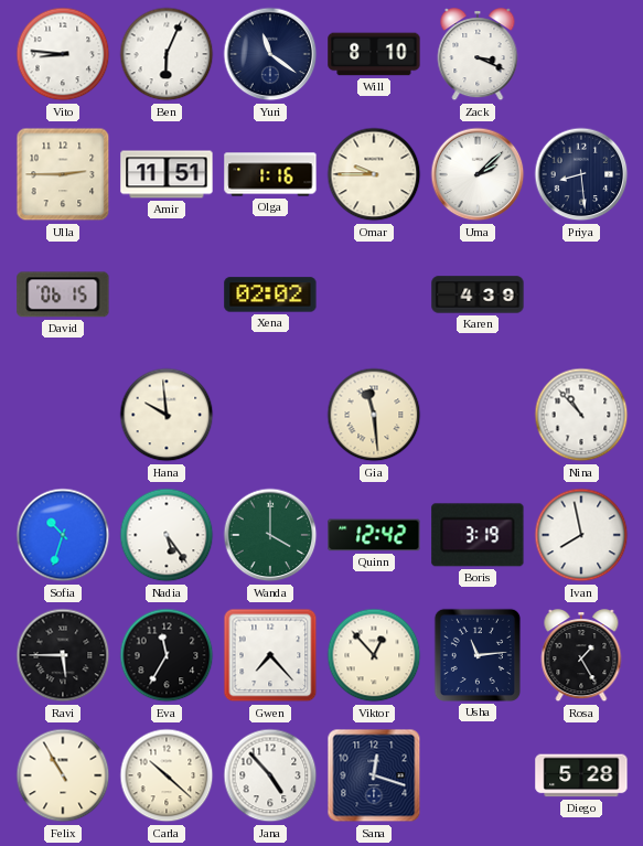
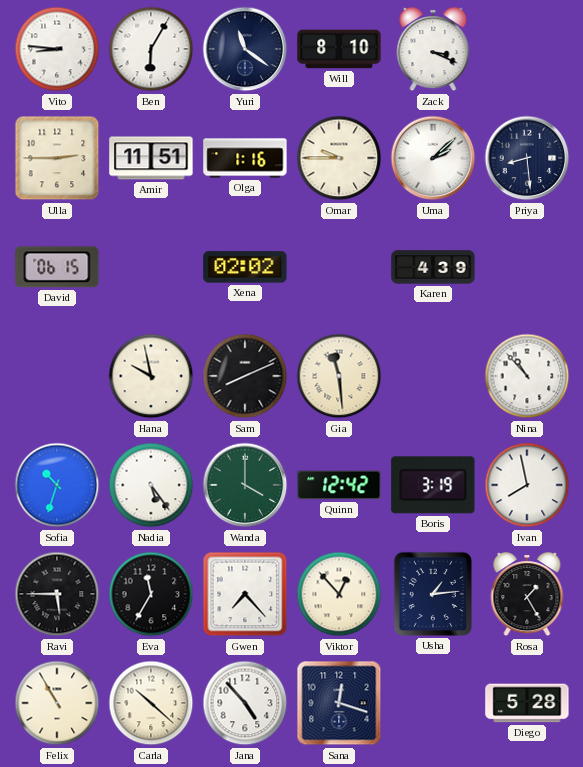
Ben: 6:04 -> 6:05
Hana: 9:59 -> 9:58
Sam: none -> 8:11
Usha: 11:14 -> 1:14
